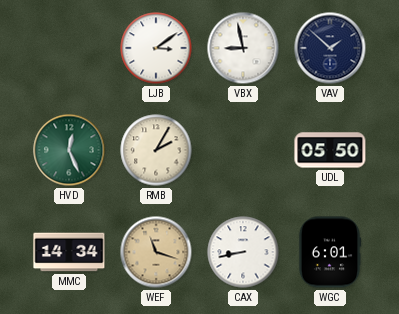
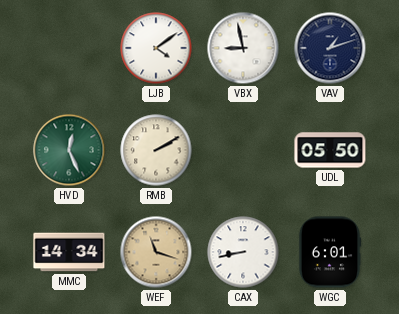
LJB: 3:09 -> 4:09
VAV: 1:52 -> 1:12
RMB: 2:05 -> 2:10
